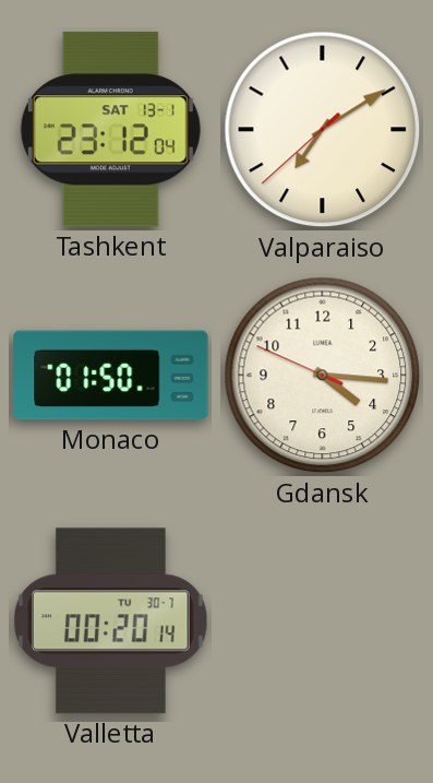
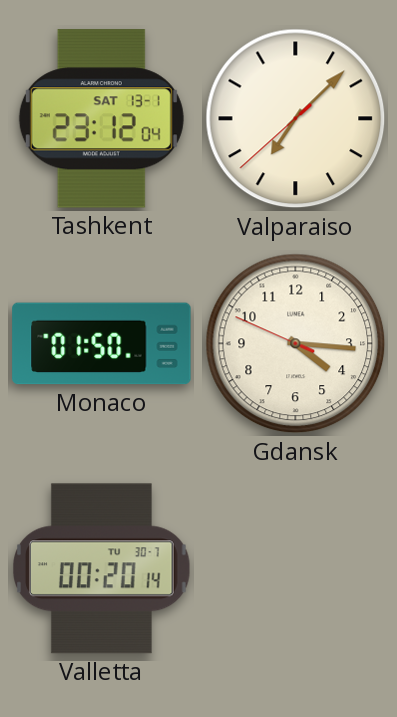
Valparaiso: 7:09 -> 7:07
